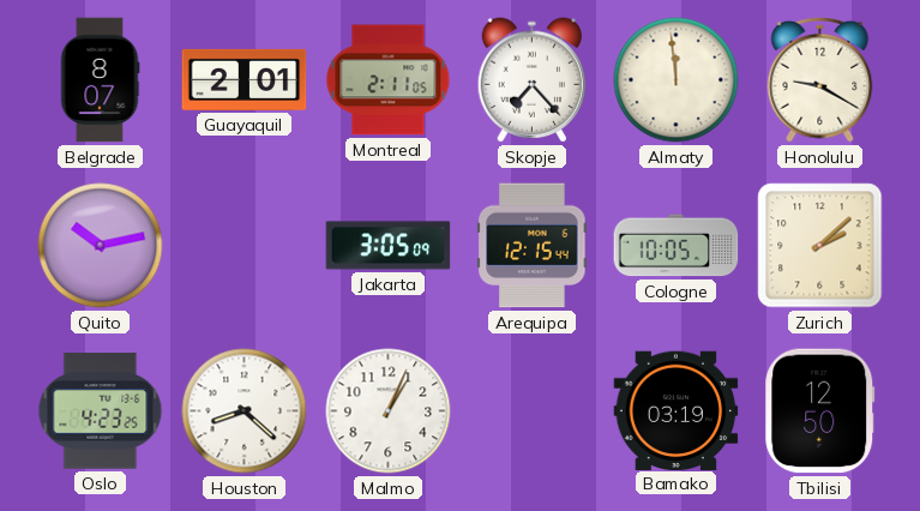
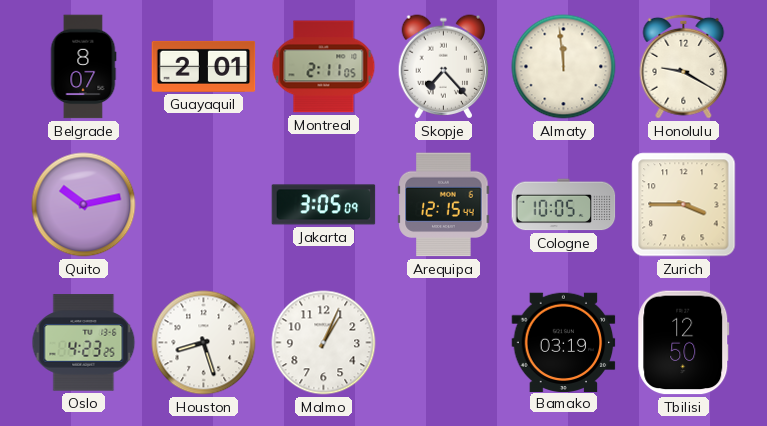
Zurich: 2:08 -> 3:45
Houston: 8:22 -> 8:27
